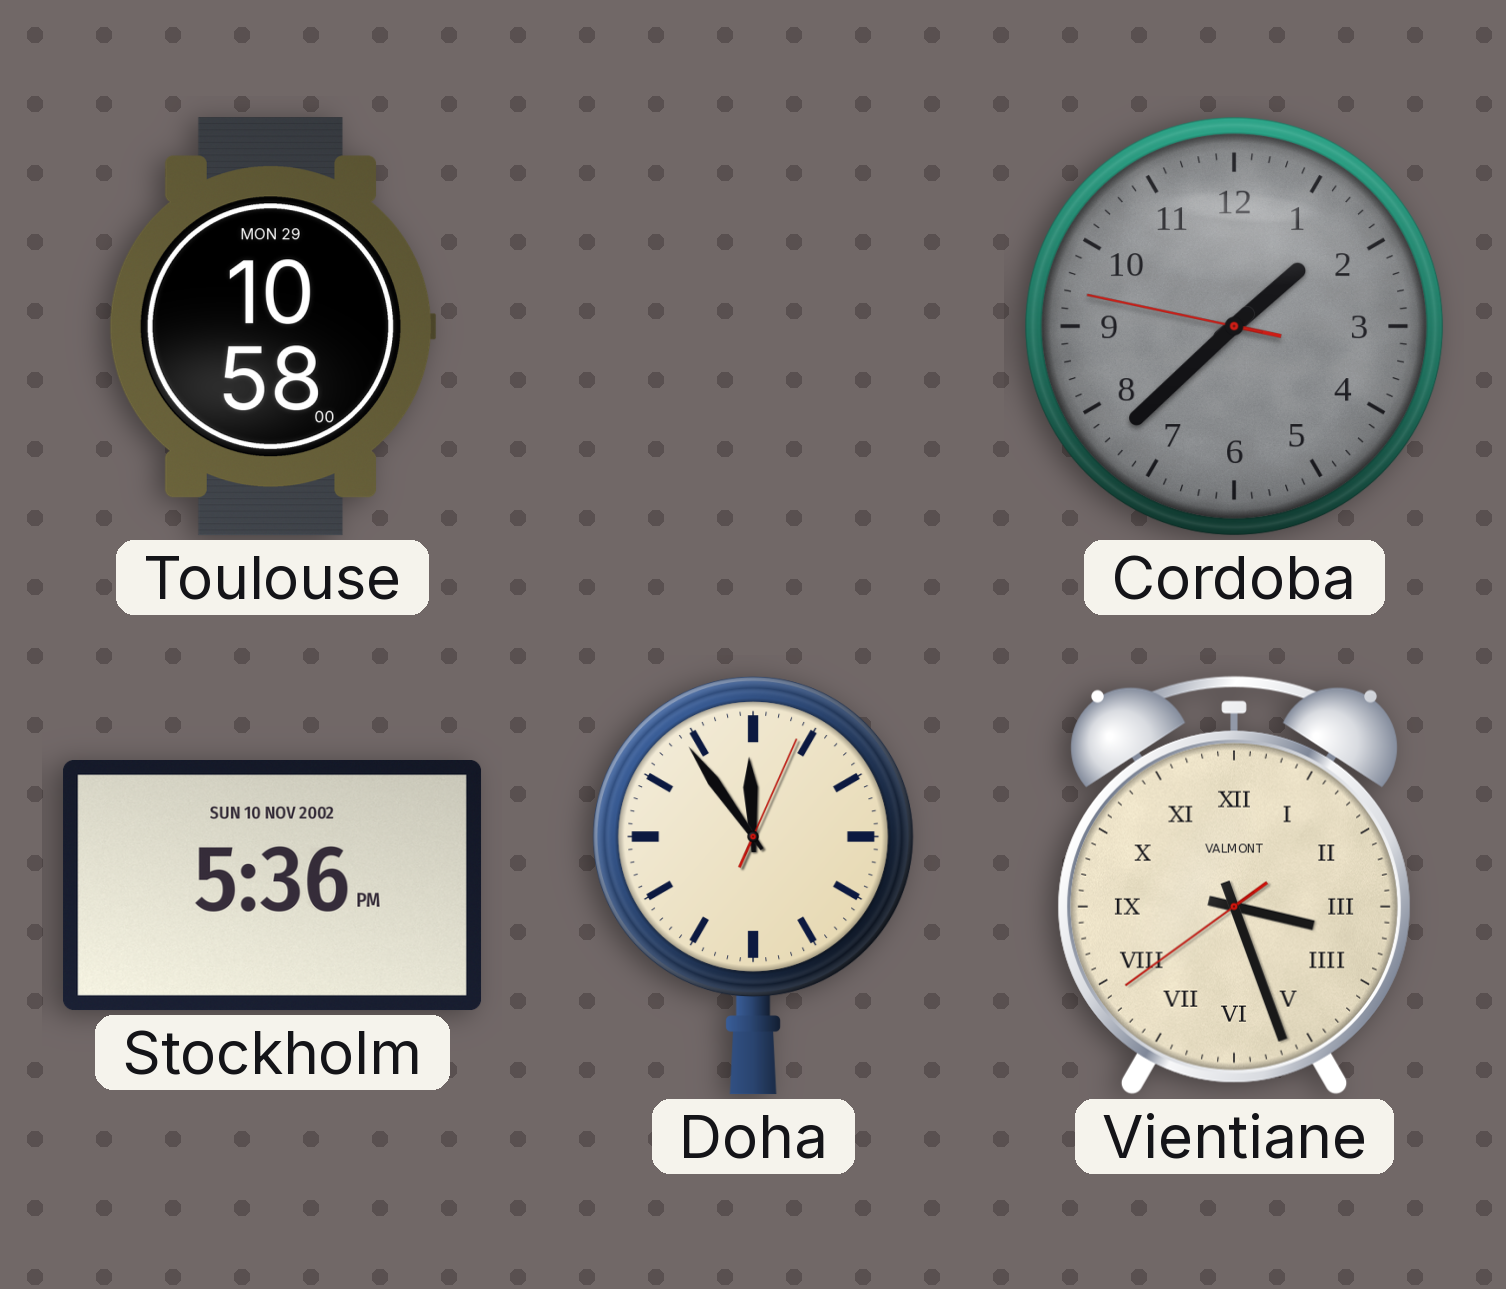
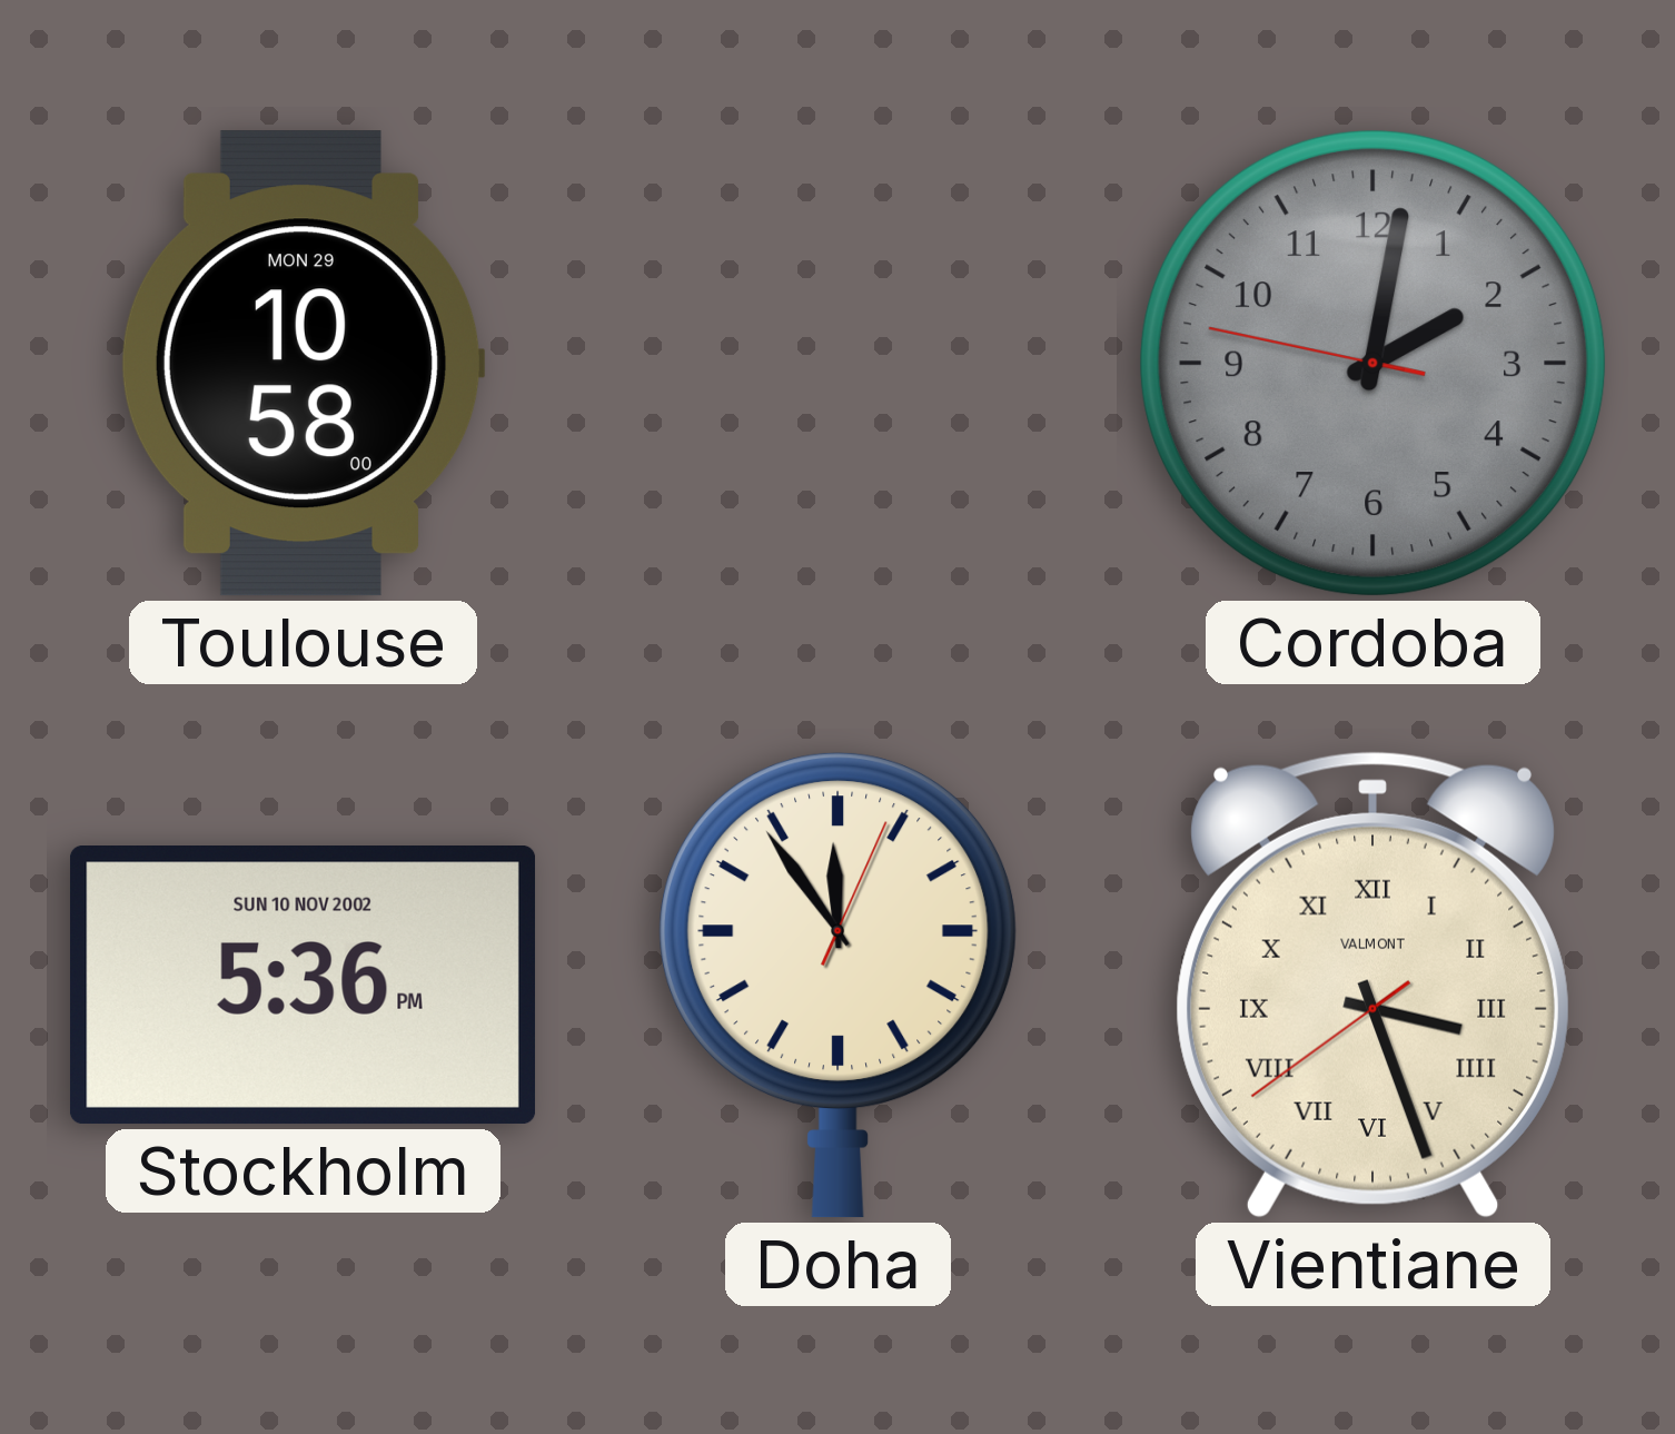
Cordoba: 1:37 -> 2:01
